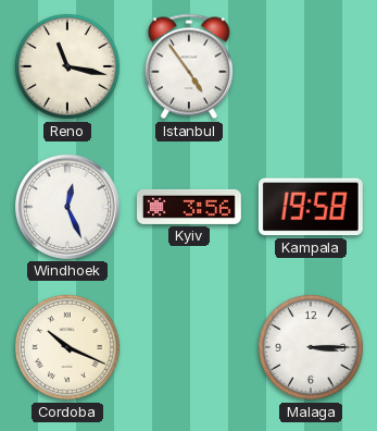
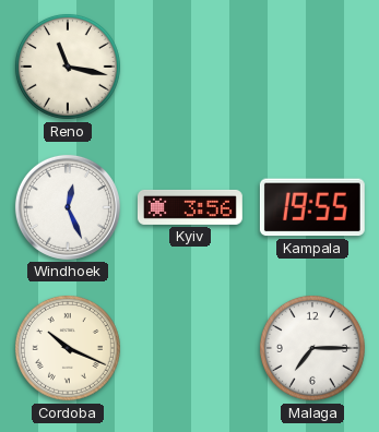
Istanbul: 4:54 -> none
Kampala: 19:58 -> 19:55
Malaga: 3:15 -> 7:15
